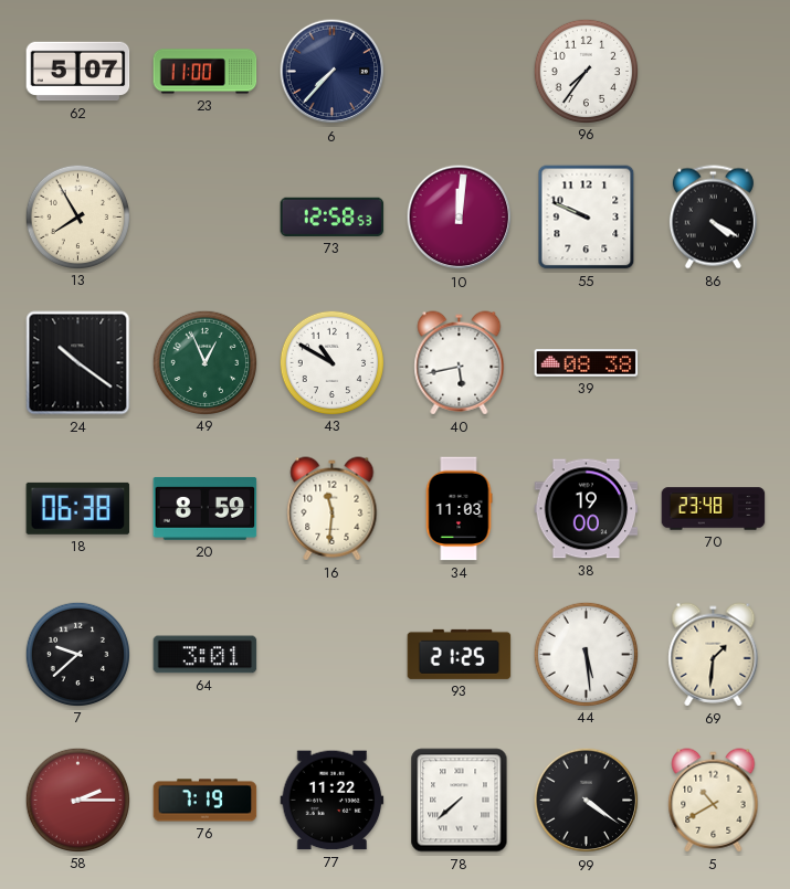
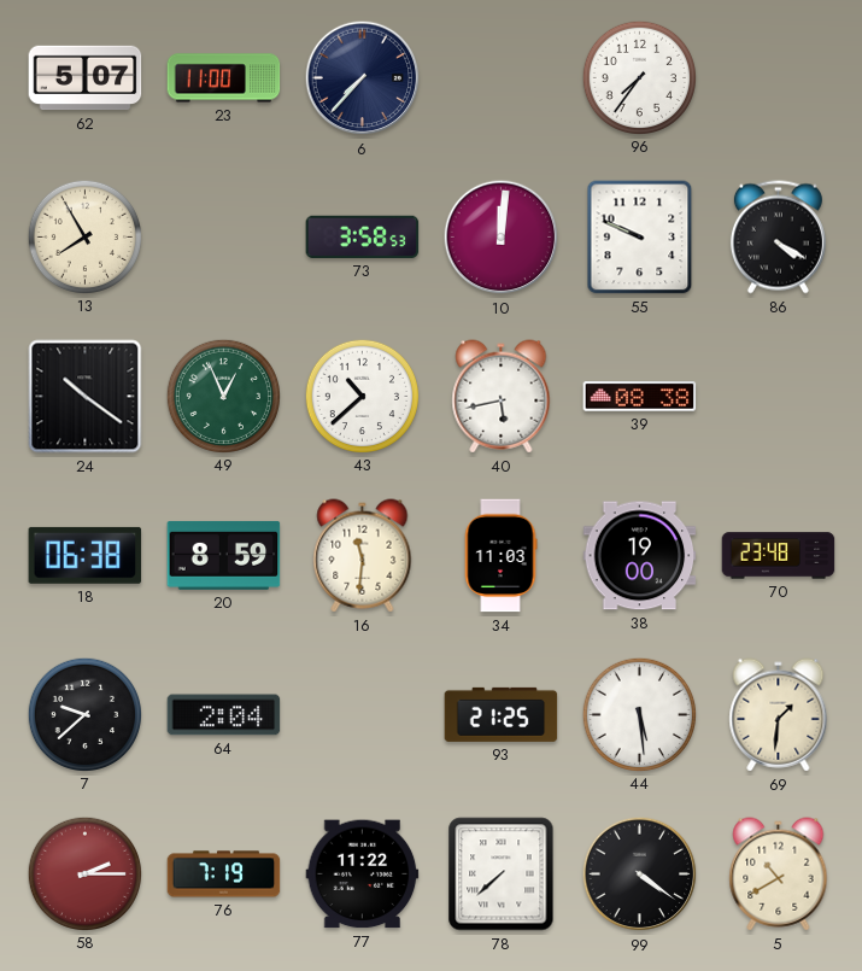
73: 12:58 -> 3:58
43: 10:50 -> 10:38
64: 3:01 -> 2:04
